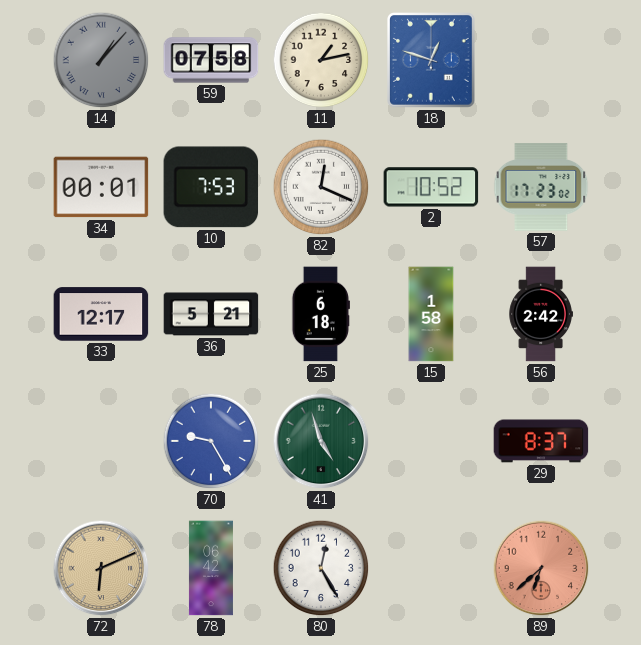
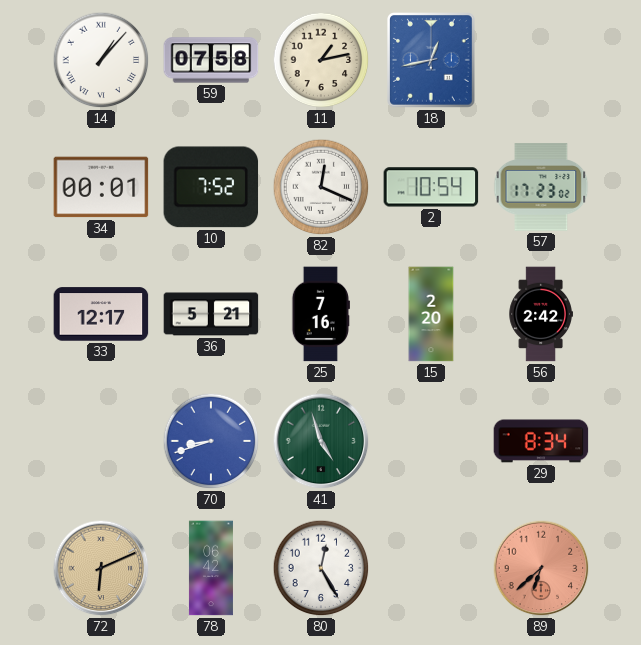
14 dial: grey -> white
18: 12:48 -> 12:43
10: 7:53 -> 7:52
2: 10:52 -> 10:54
25: 6:18 -> 7:16
15: 1:58 -> 2:20
70: 9:25 -> 8:42
29: 8:37 -> 8:34
